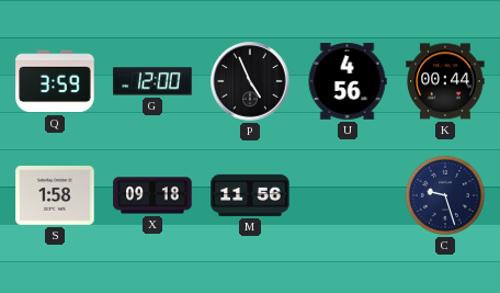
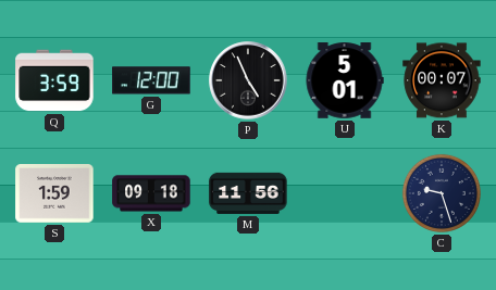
U: 4:56 -> 5:01
K: 00:44 -> 00:07
S: 1:58 -> 1:59
